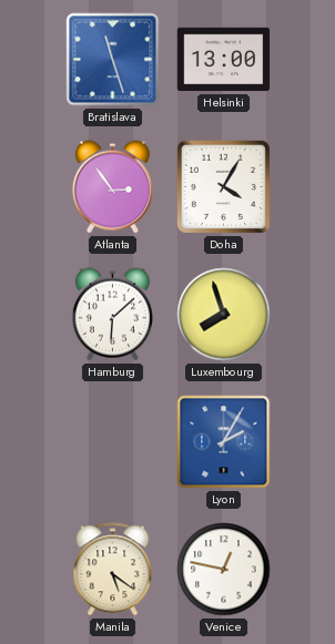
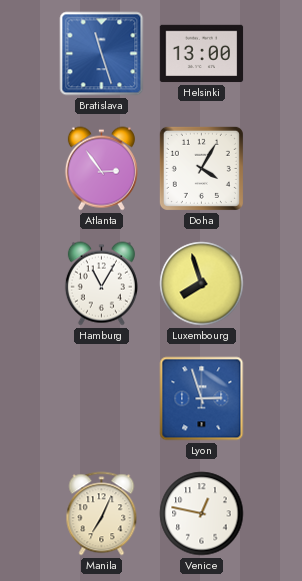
Hamburg: 6:08 -> 11:05
Lyon: 2:05 -> 2:57
Manila: 5:21 -> 7:04
